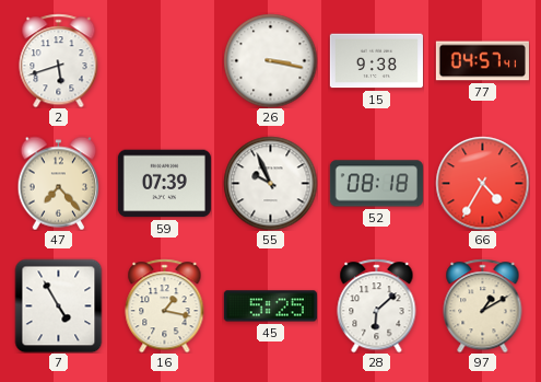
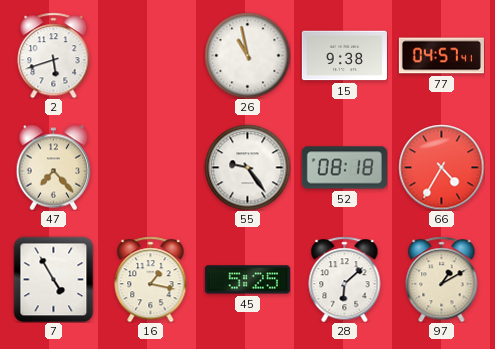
26: 3:17 -> 10:58
59: 07:39 -> none
55: 9:56 -> 9:24
